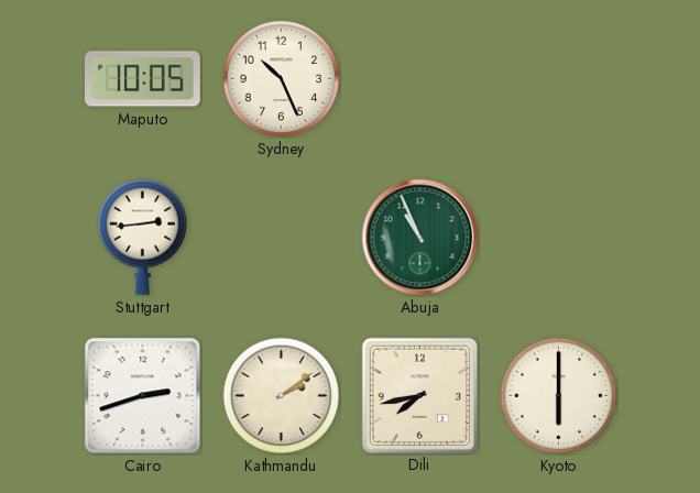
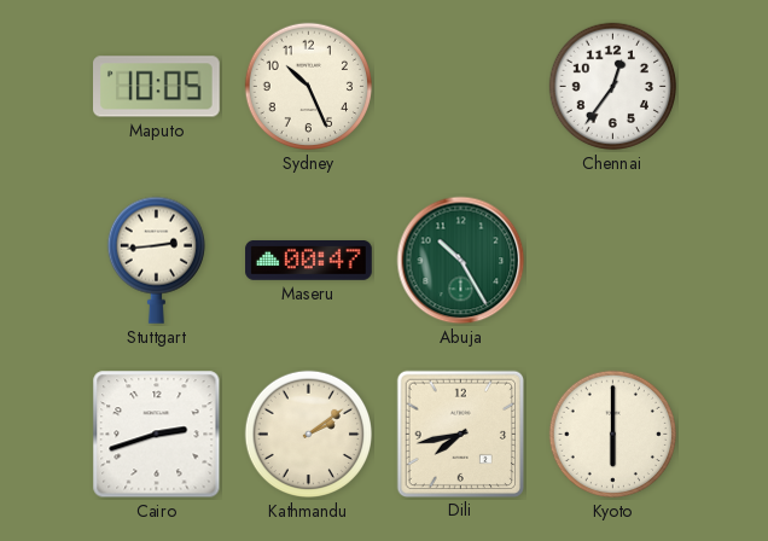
Chennai: none -> 12:36
Maseru: none -> 00:47
Abuja: 10:56 -> 10:25
